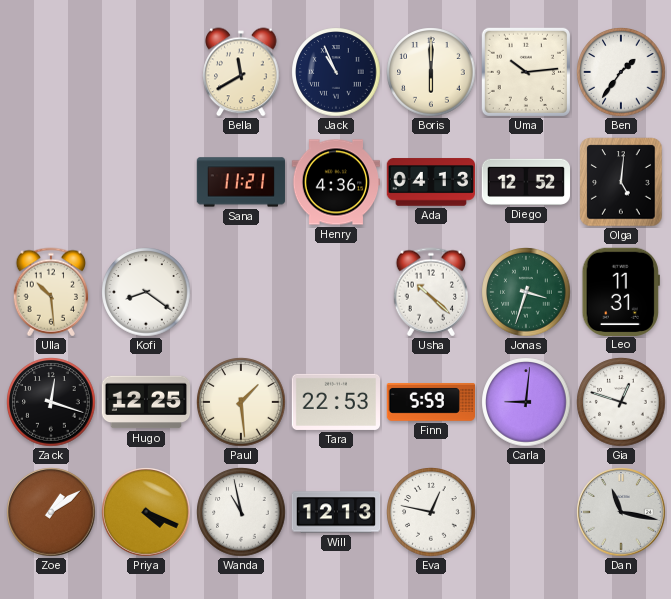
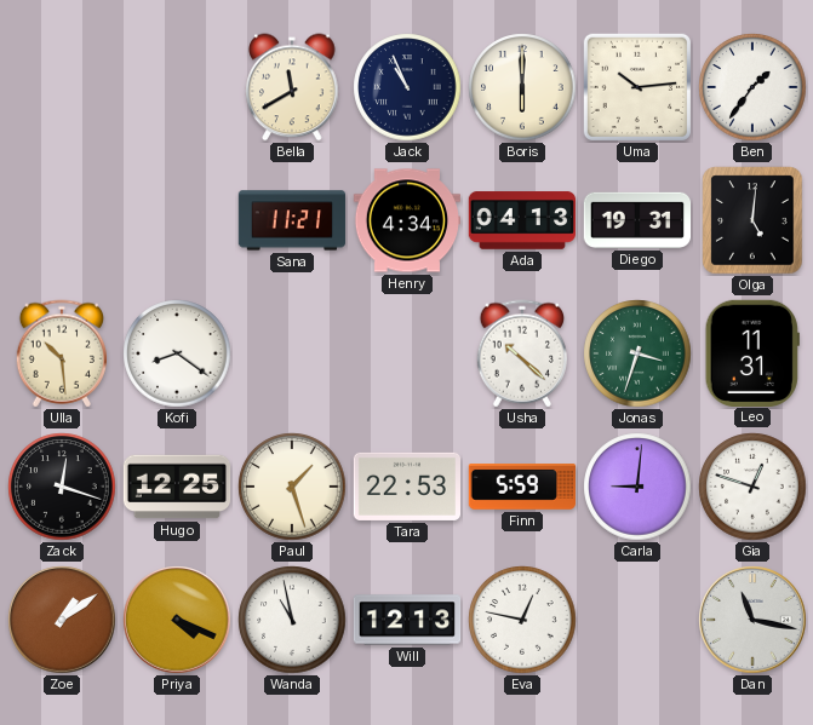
Henry: 4:36 -> 4:34
Diego: 12:52 -> 19:31
Paul: 1:29 -> 1:27
